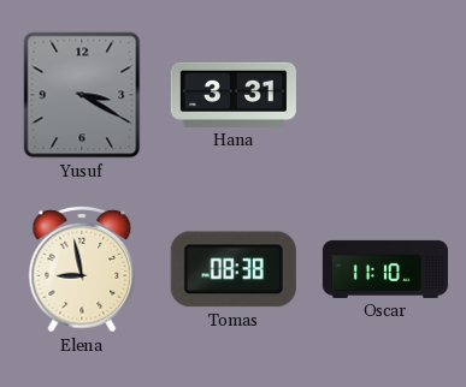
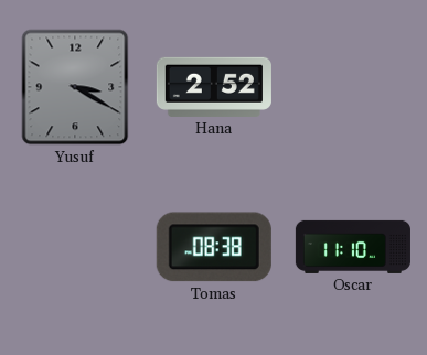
Hana: 3:31 -> 2:52
Elena: 8:58 -> none
